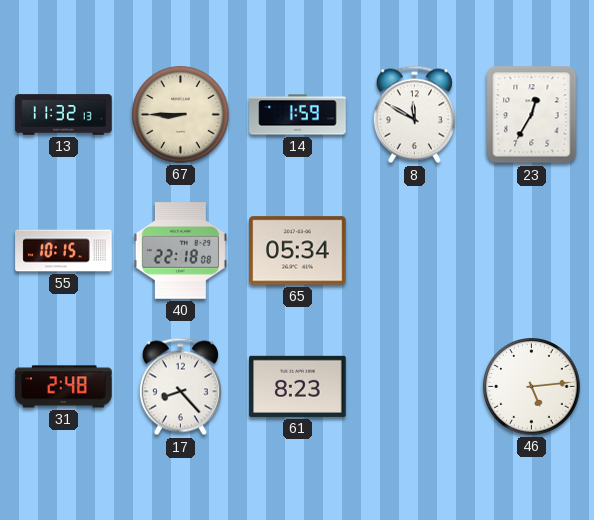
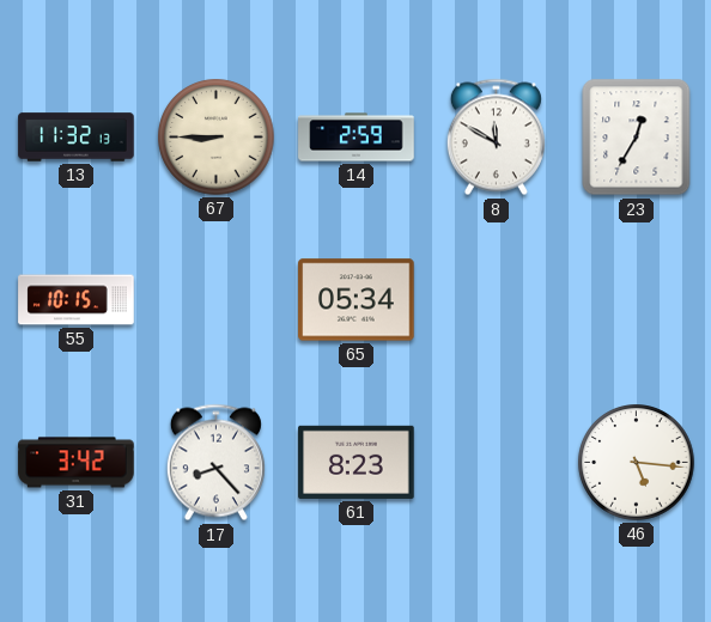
14: 1:59 -> 2:59
40: 22:18 -> none
31: 2:48 -> 3:42
46: 5:14 -> 5:16
